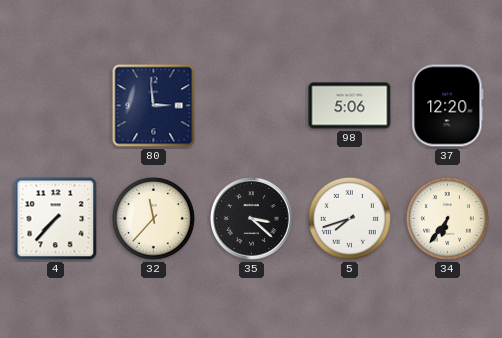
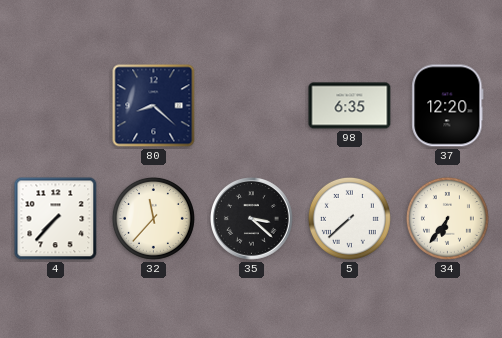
80: 2:59 -> 8:22
98: 5:06 -> 6:35
5: 7:42 -> 7:38
